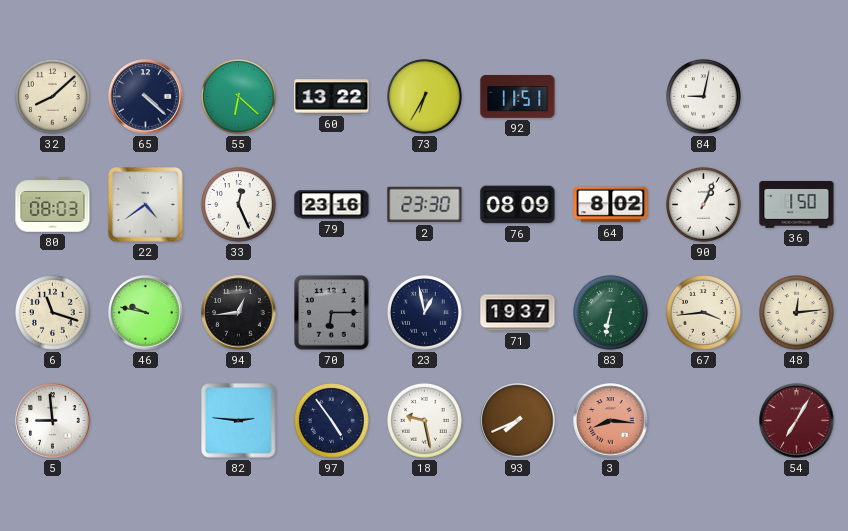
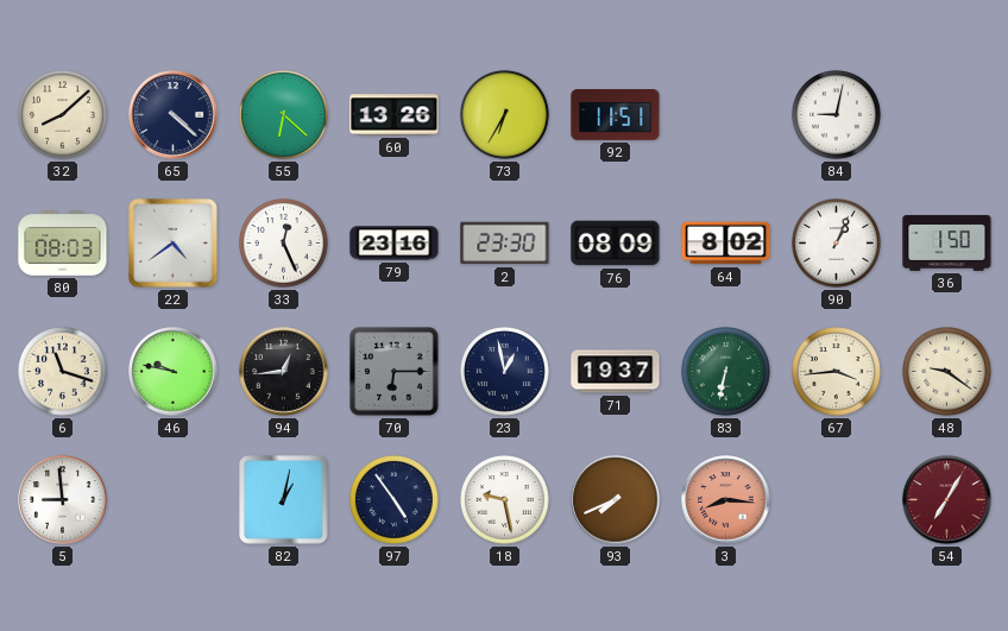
60: 13:22 -> 13:26
48: 12:14 -> 9:21
82: 2:46 -> 1:02
